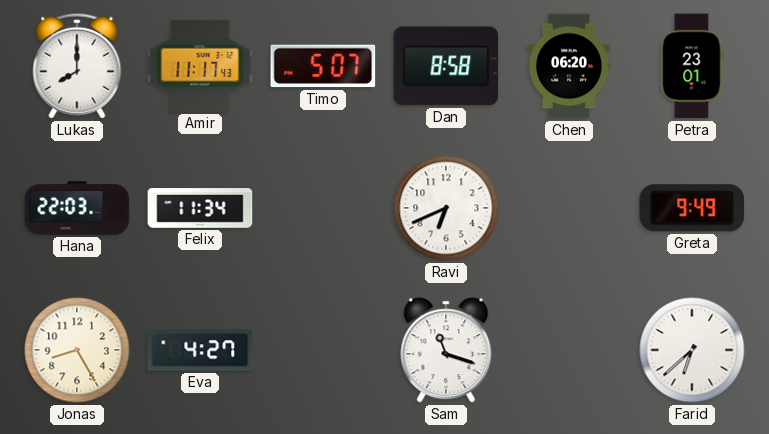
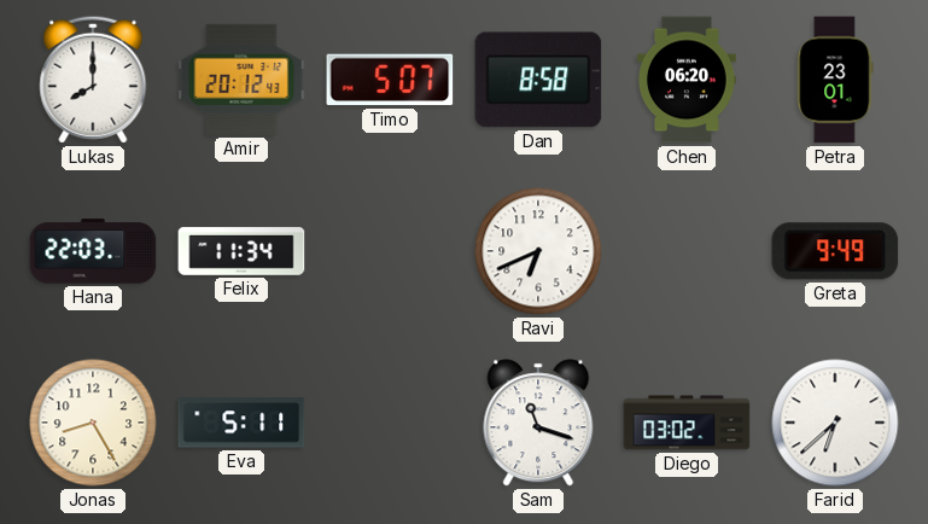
Amir: 11:17 -> 20:12
Eva: 4:27 -> 5:11
Diego: none -> 03:02
